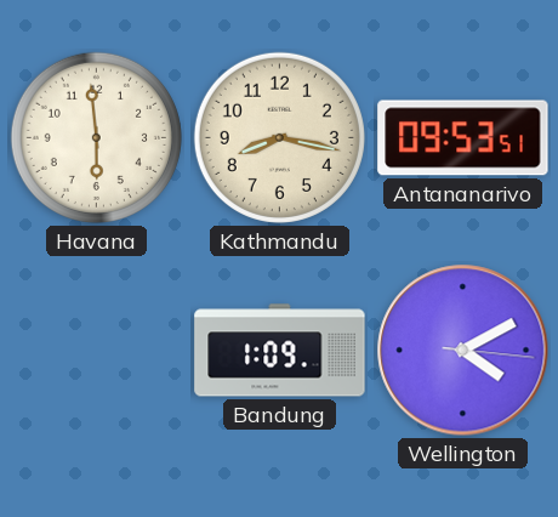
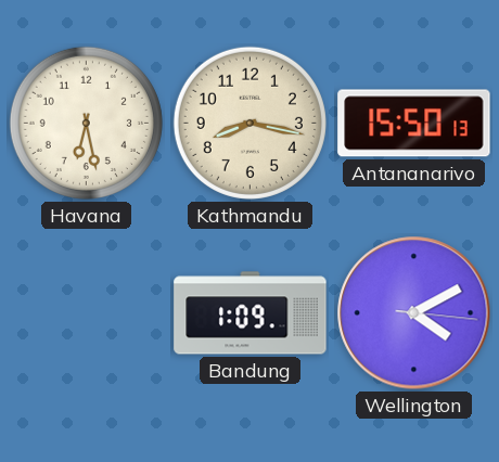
Havana: 5:59 -> 6:28
Antananarivo: 09:53 -> 15:50
